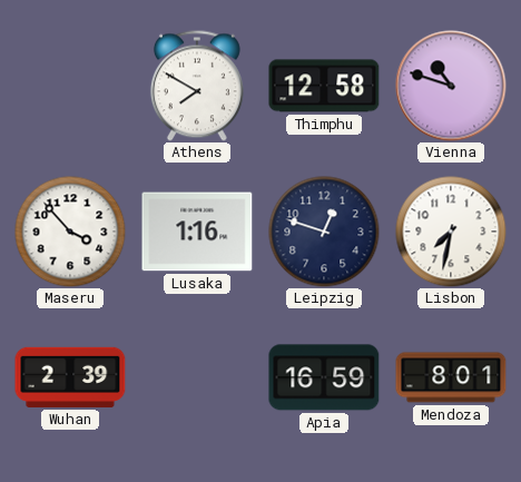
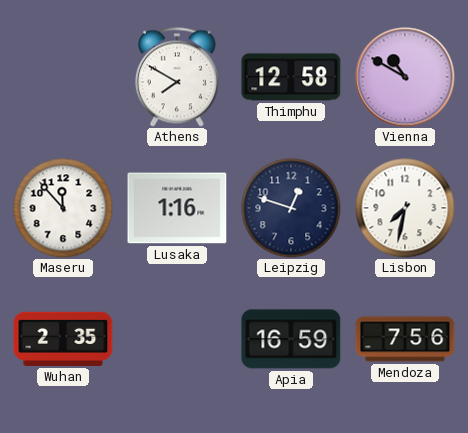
Vienna: 10:48 -> 10:50
Maseru: 3:53 -> 11:53
Wuhan: 2:39 -> 2:35
Mendoza: 8:01 -> 7:56
